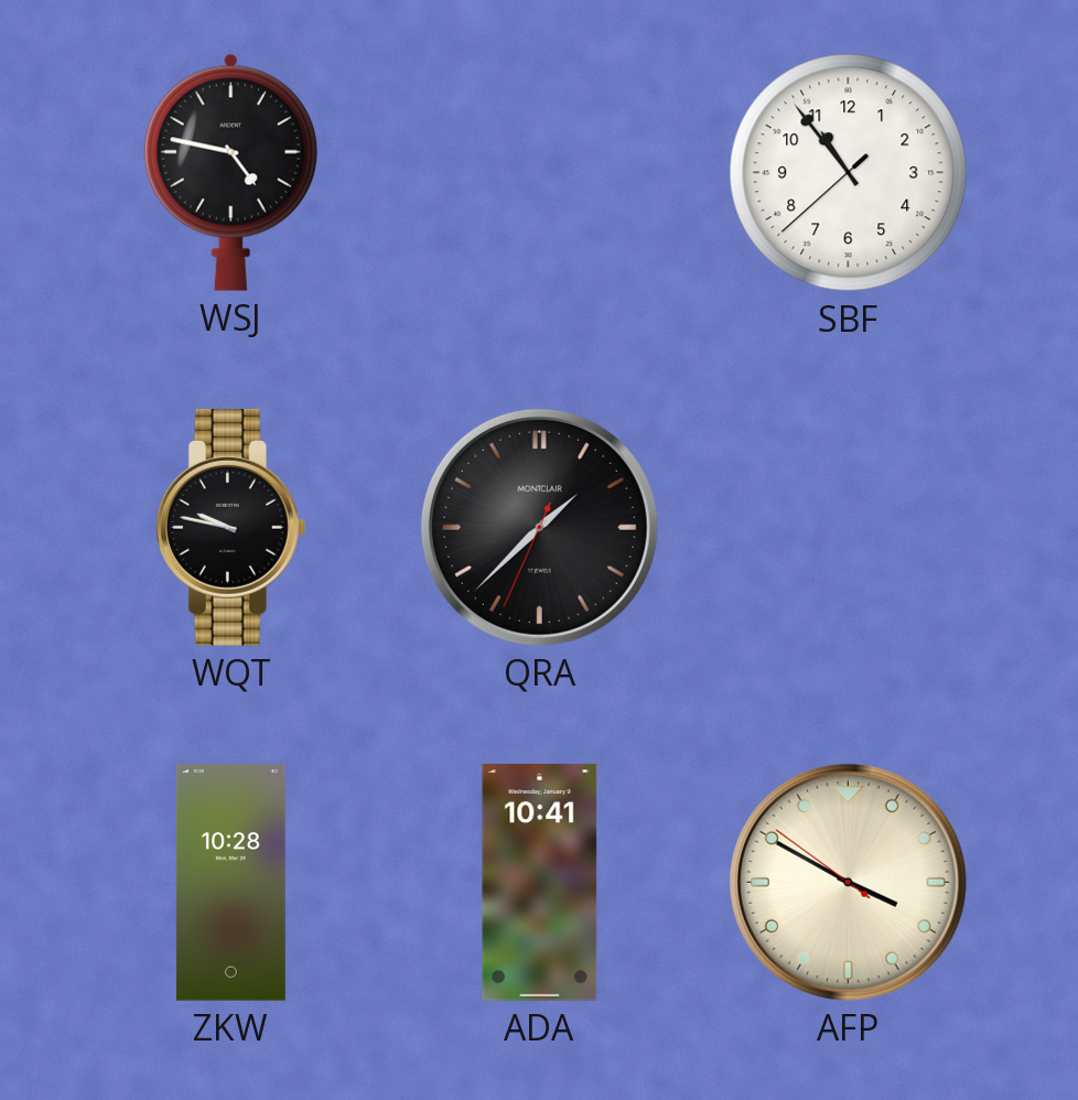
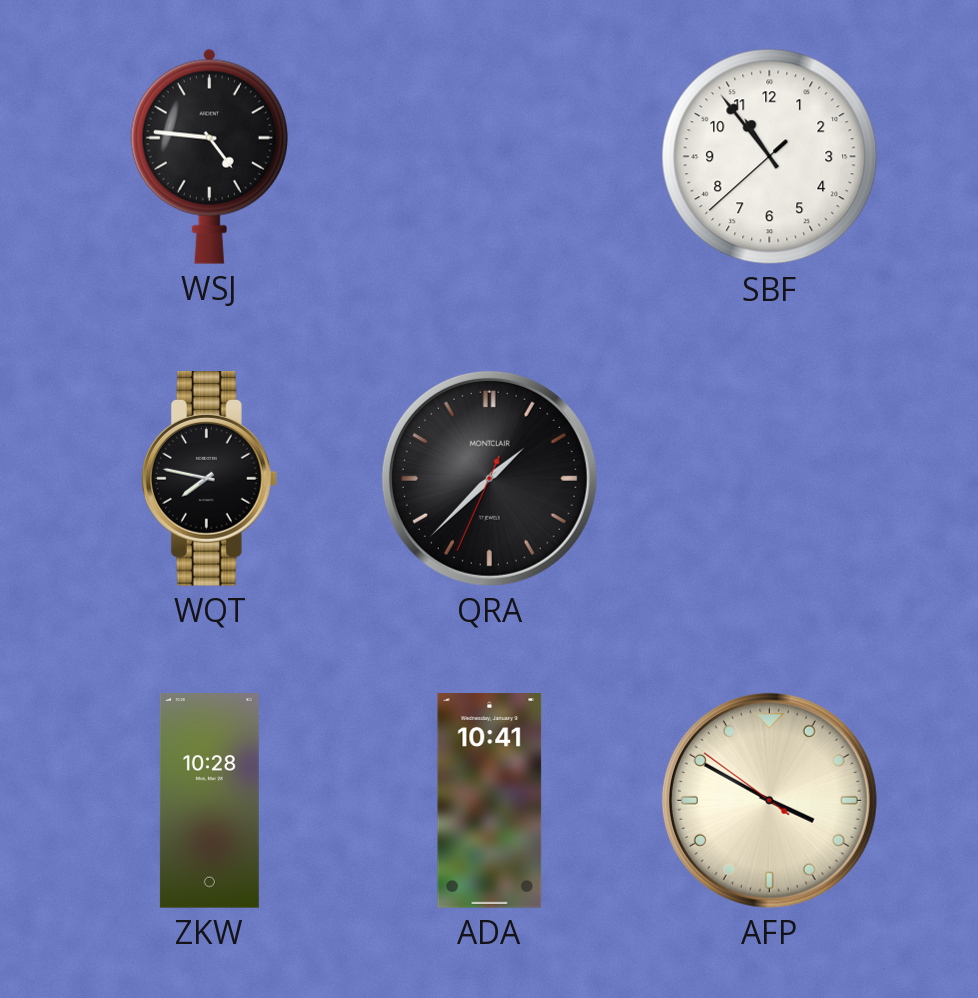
WSJ: 4:47 -> 4:46
WQT: 9:47 -> 7:47
